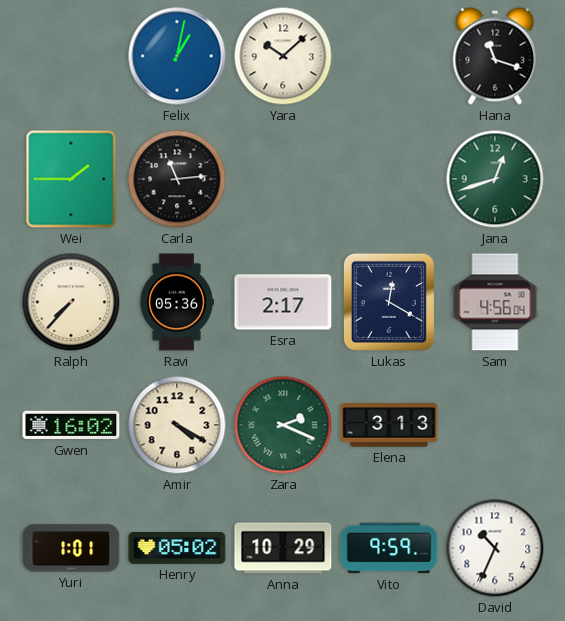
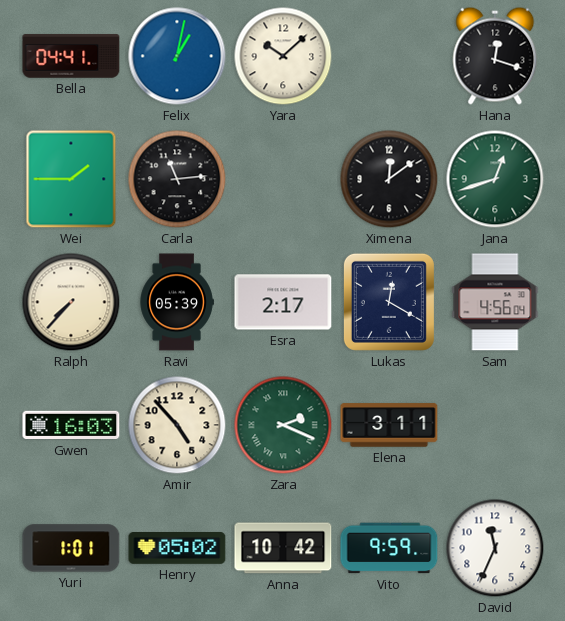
Bella: none -> 04:41
Hana: 11:18 -> 12:18
Ximena: none -> 12:09
Ravi: 05:36 -> 05:39
Gwen: 16:02 -> 16:03
Amir: 4:20 -> 4:53
Elena: 3:13 -> 3:11
Anna: 10:29 -> 10:42
David: 10:34 -> 11:34
